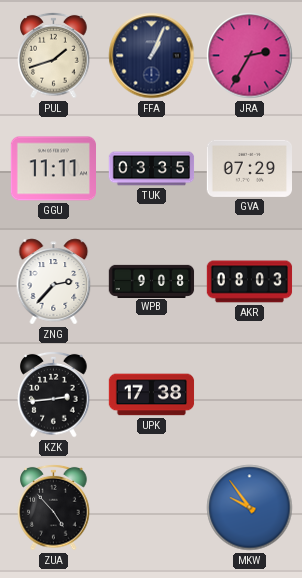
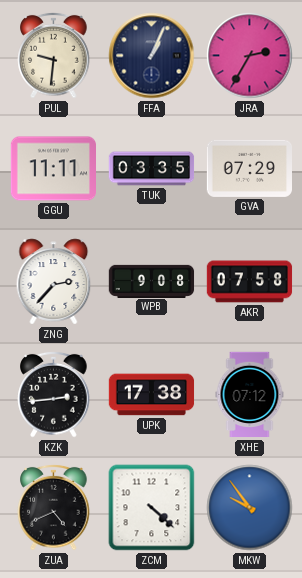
PUL: 1:42 -> 9:31
AKR: 08:03 -> 07:58
XHE: none -> 07:12
ZUA: 4:53 -> 4:41
ZCM: none -> 4:22
